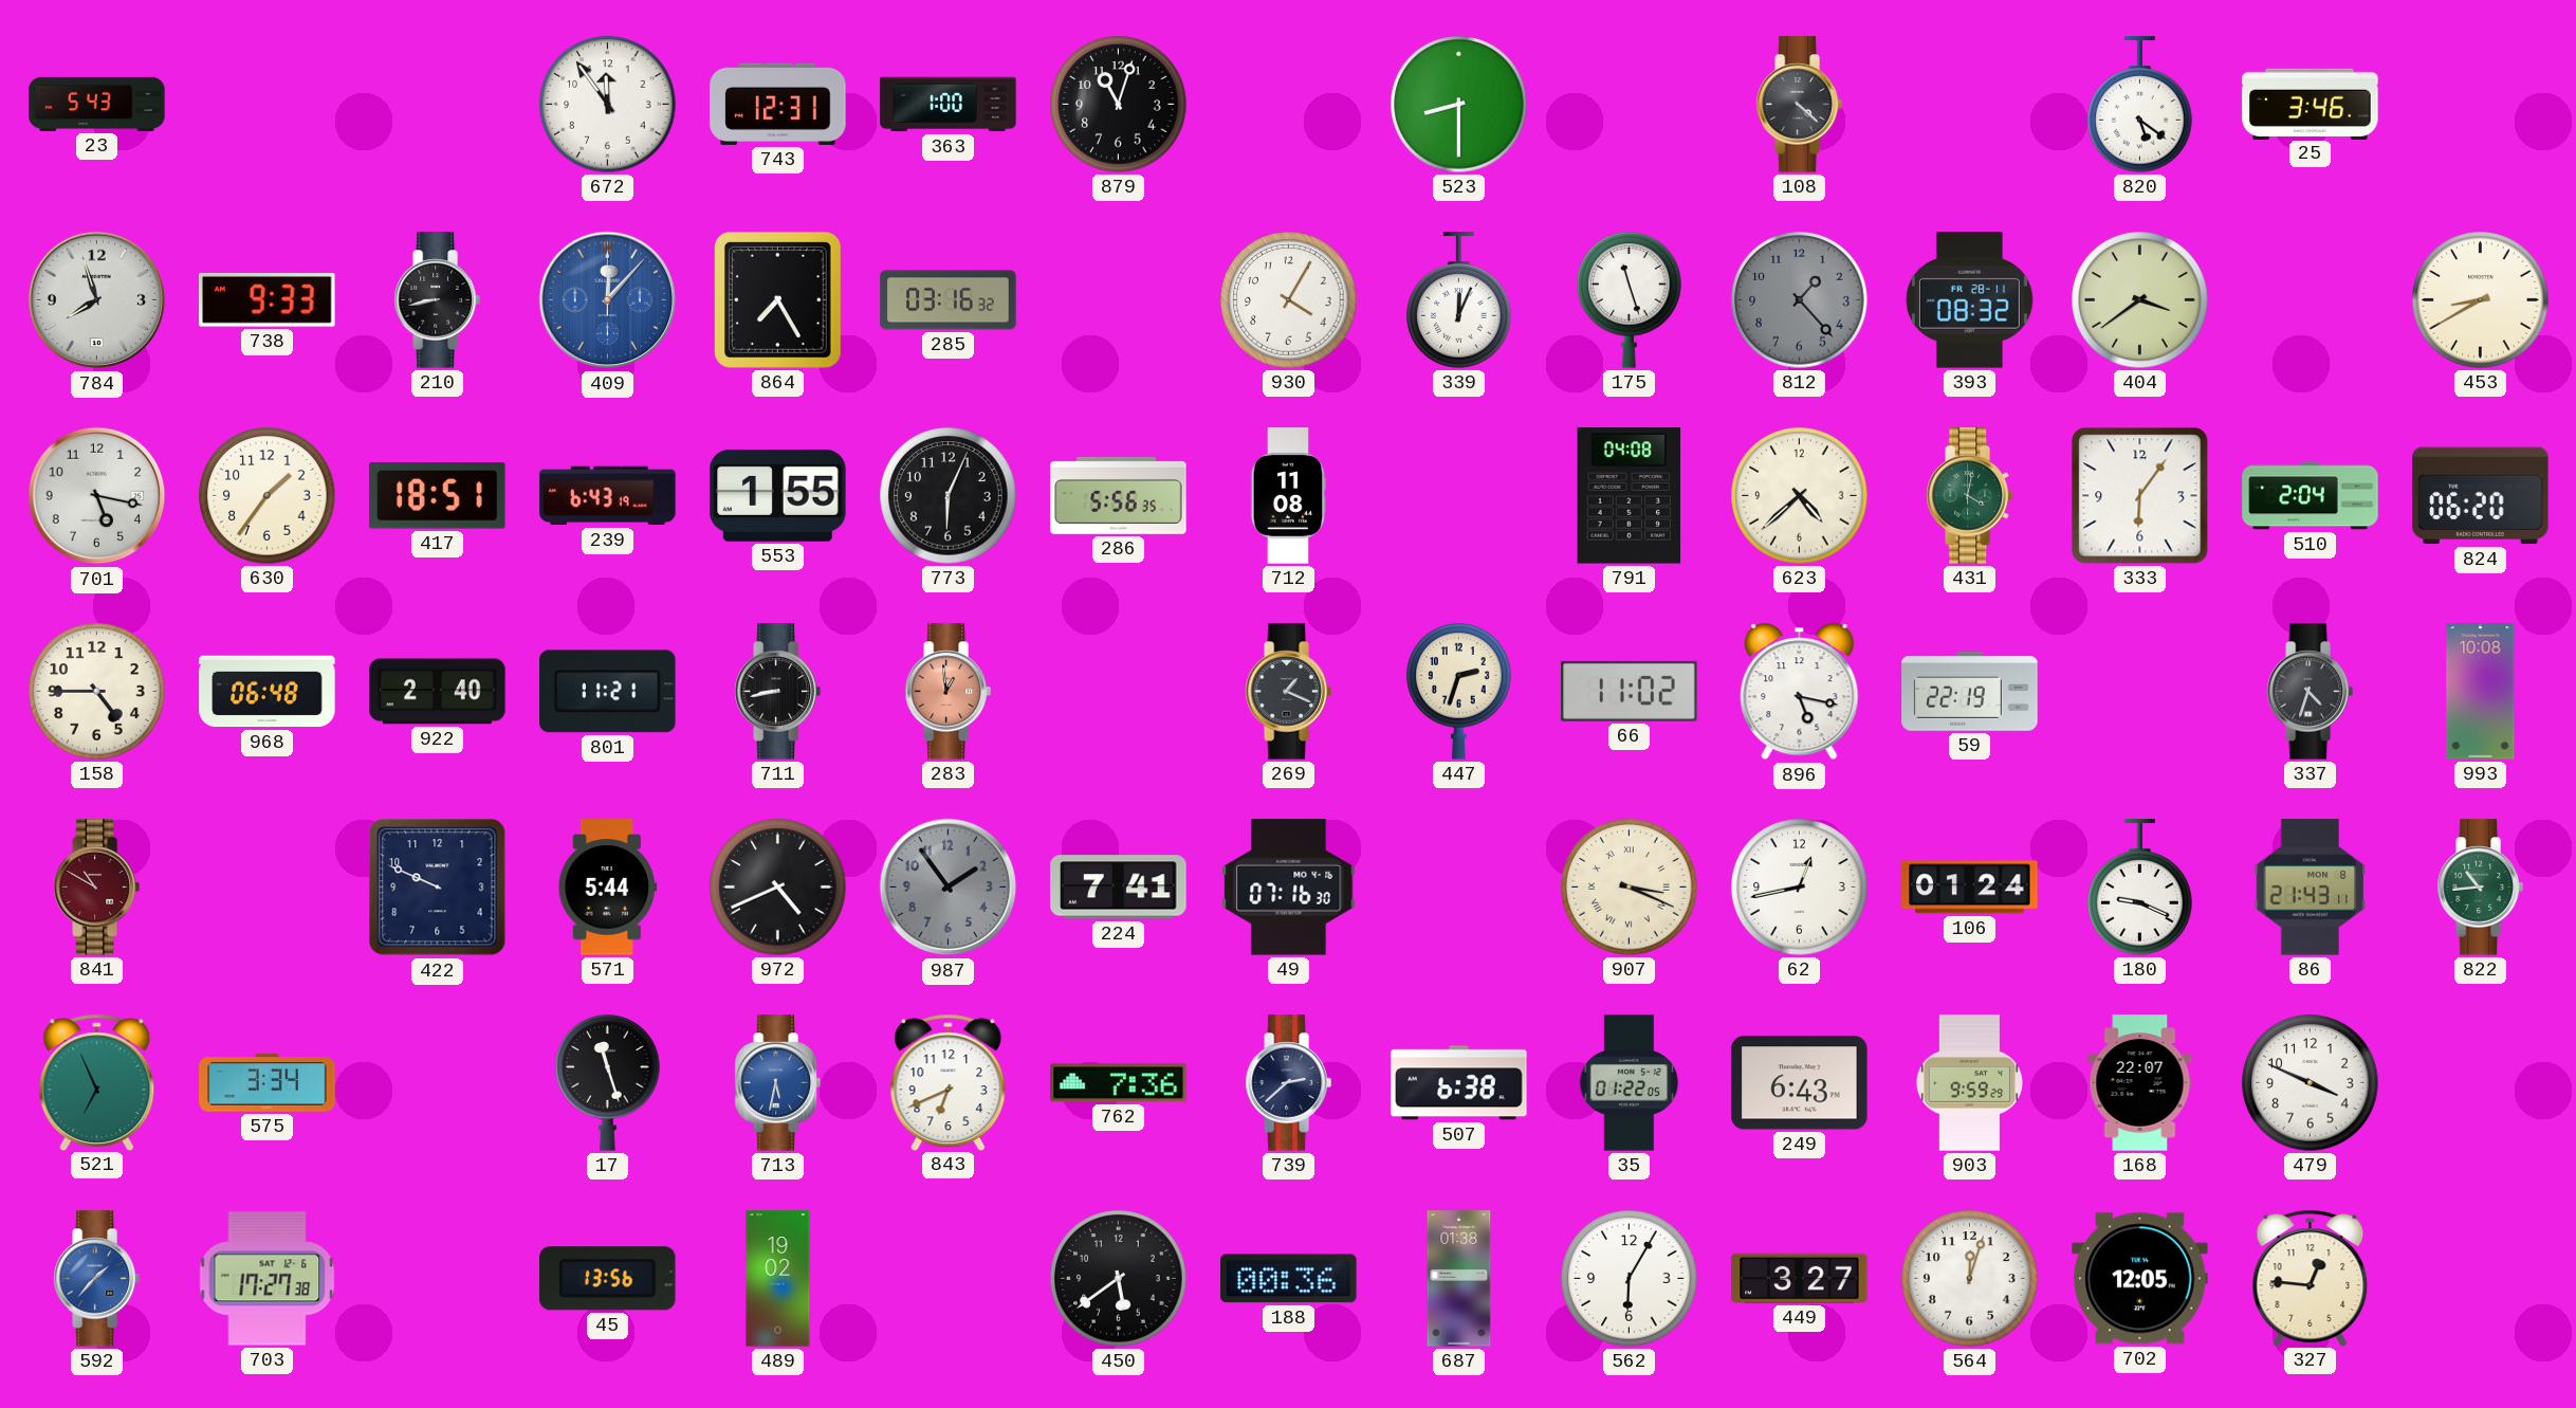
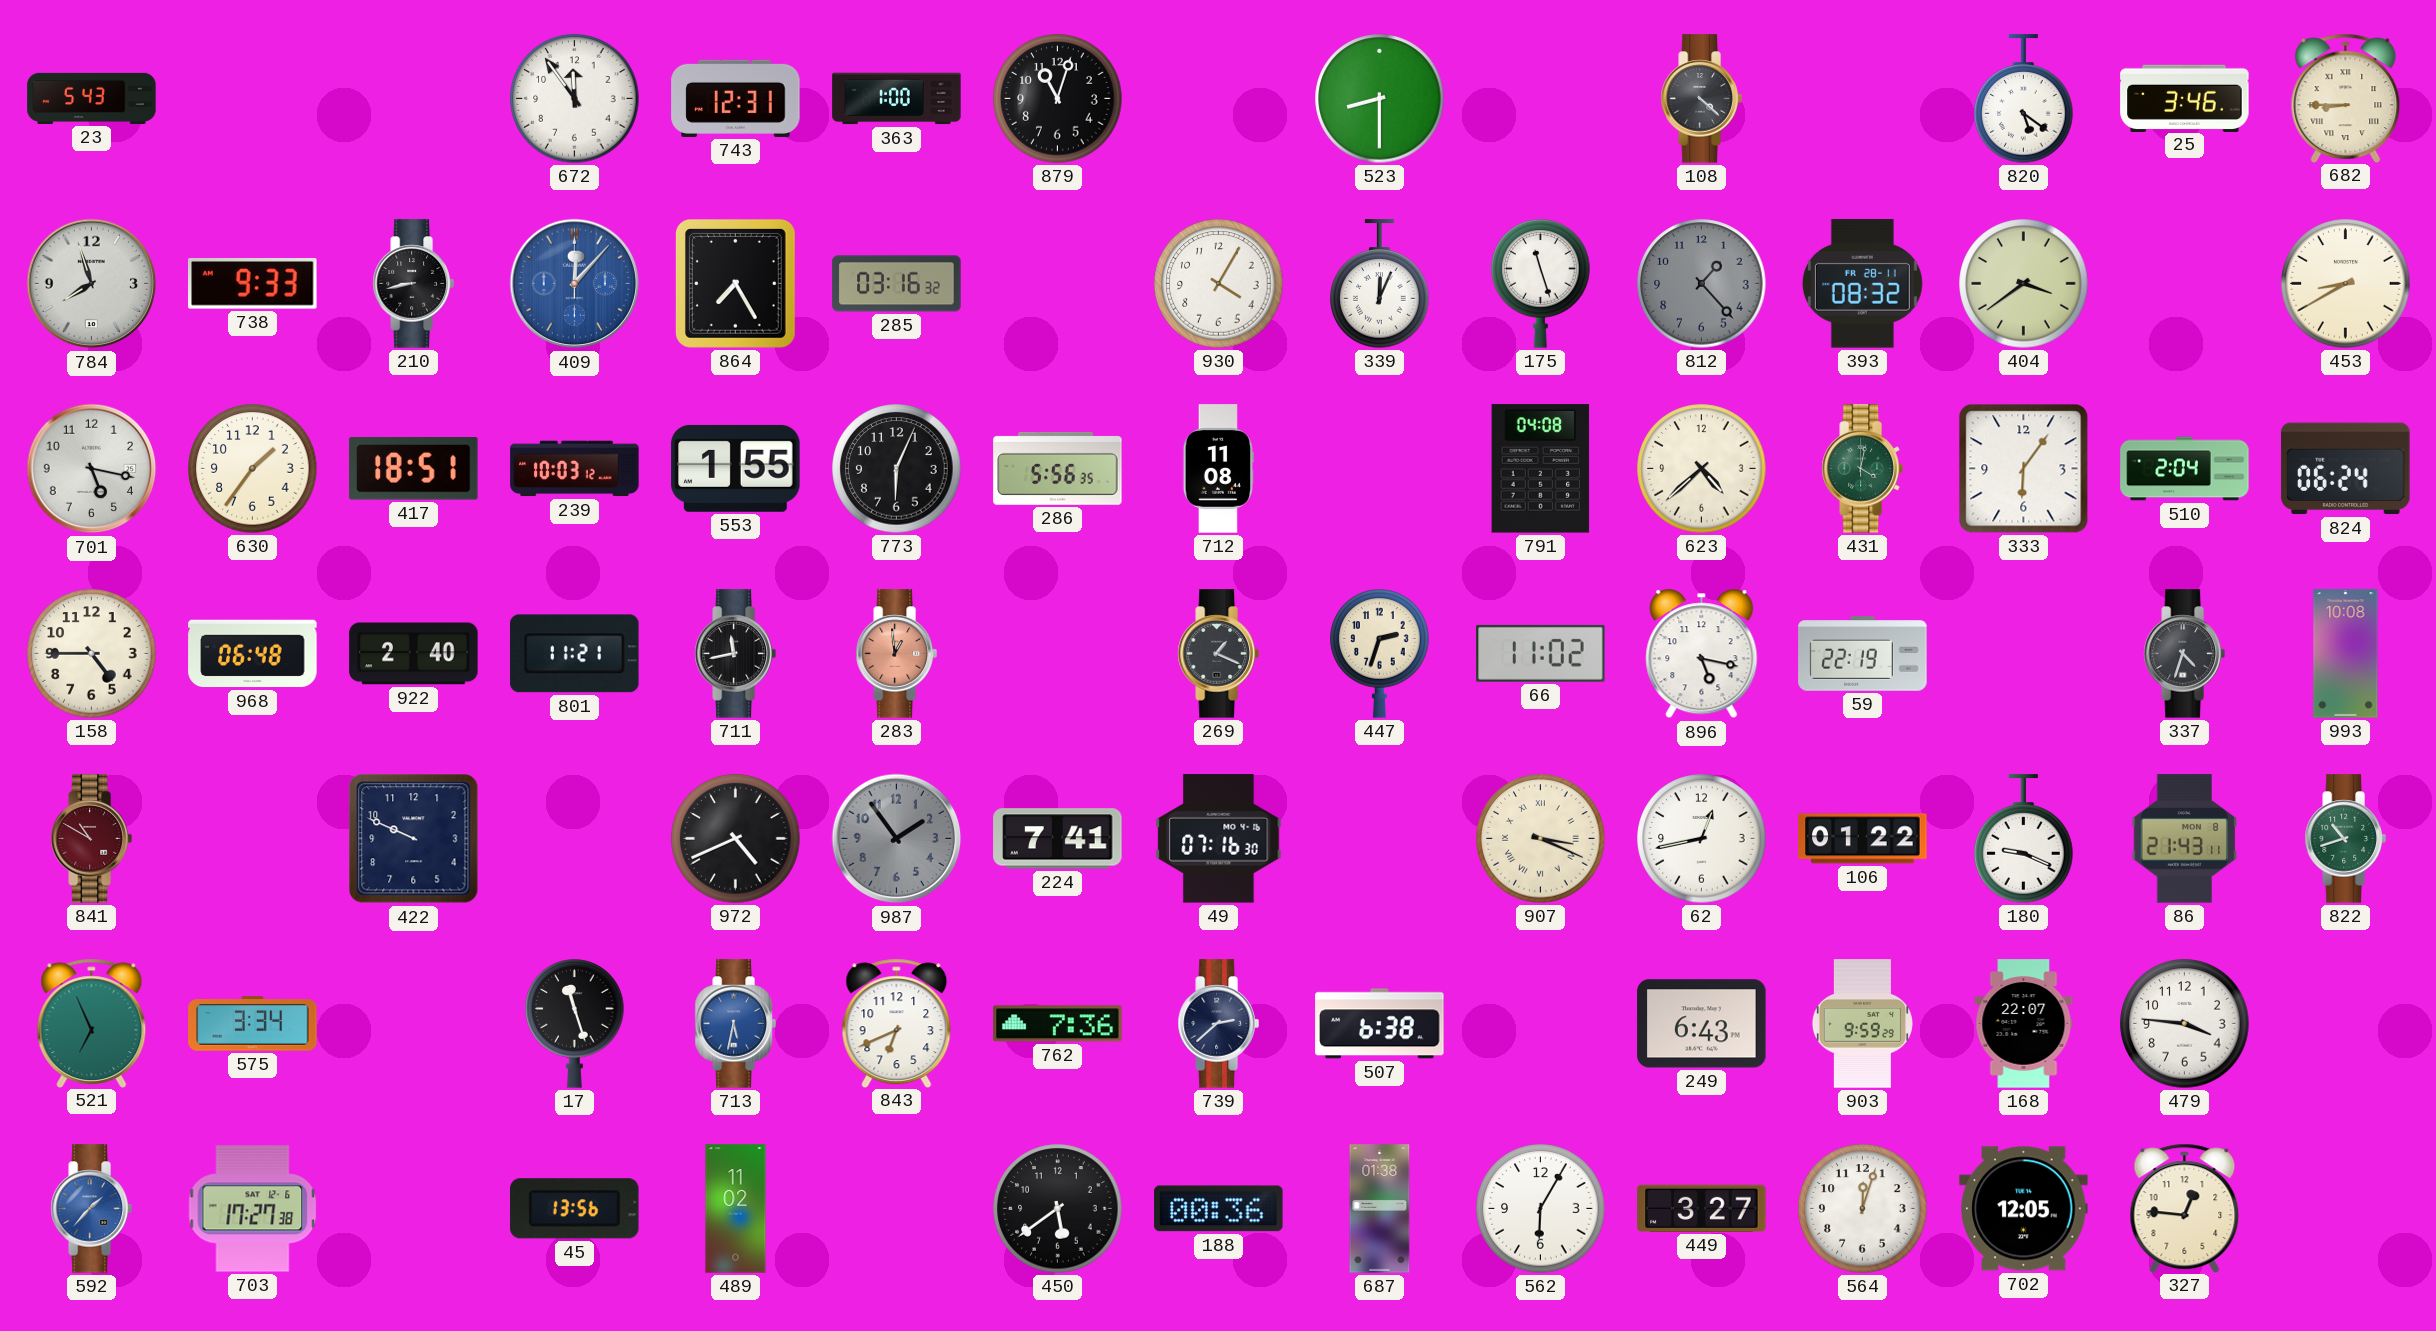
682: none -> 8:45
239: 6:43 -> 10:03
824: 06:20 -> 06:24
711: 8:43 -> 11:43
571: 5:44 -> none
106: 01:24 -> 01:22
822: 10:44 -> 10:42
35: 01:22 -> none
479: 3:49 -> 3:46
489: 19:02 -> 11:02
